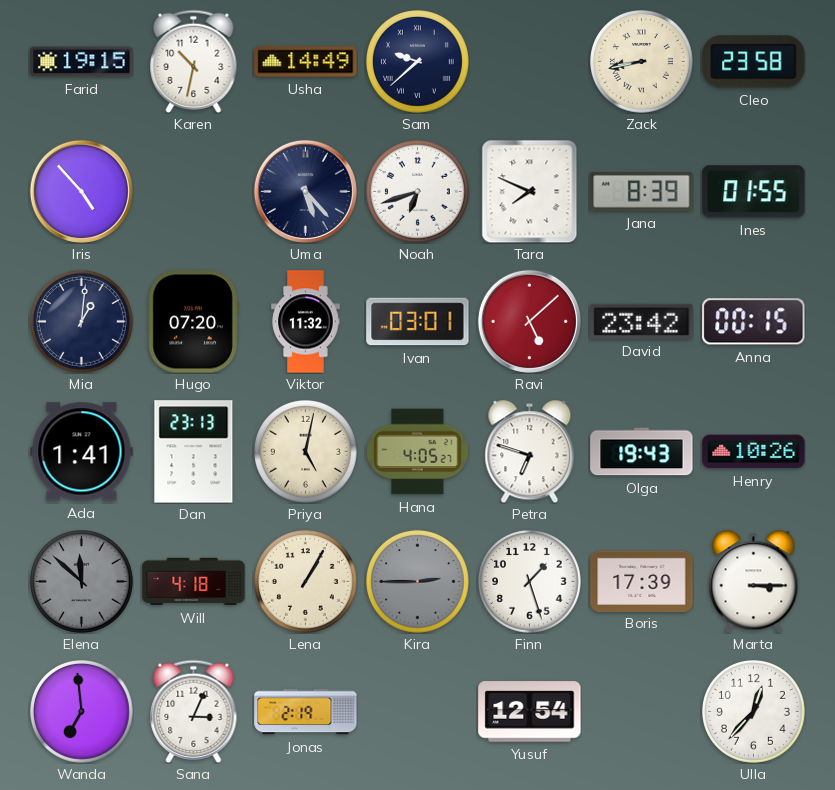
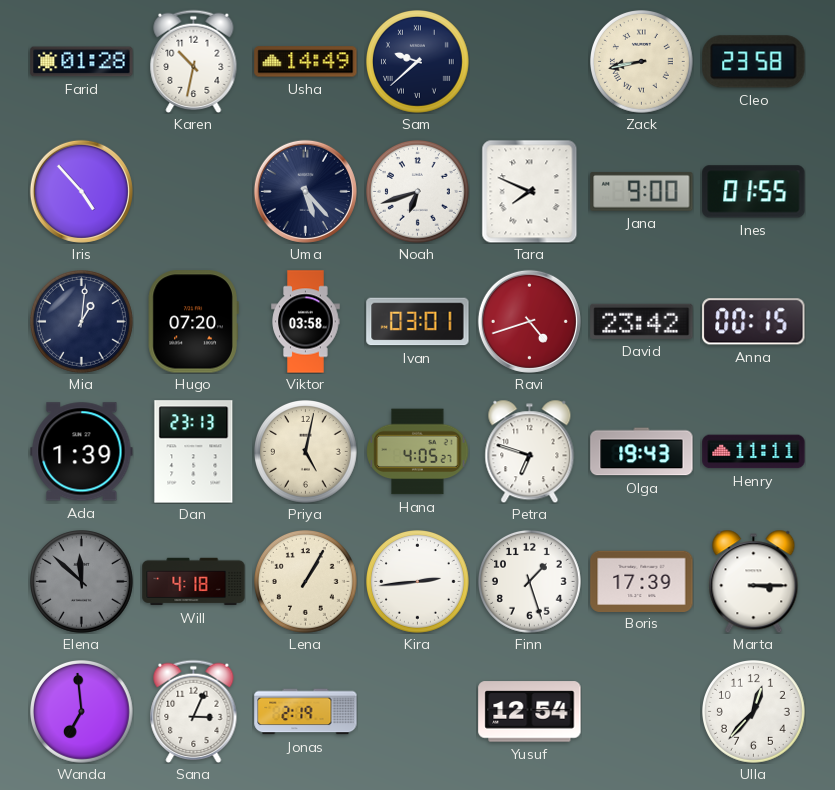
Farid: 19:15 -> 01:28
Jana: 8:39 -> 9:00
Viktor: 11:32 -> 03:58
Ravi: 5:08 -> 4:42
Ada: 1:41 -> 1:39
Henry: 10:26 -> 11:11
Kira: 2:45 -> 2:44
Kira dial: grey -> white
